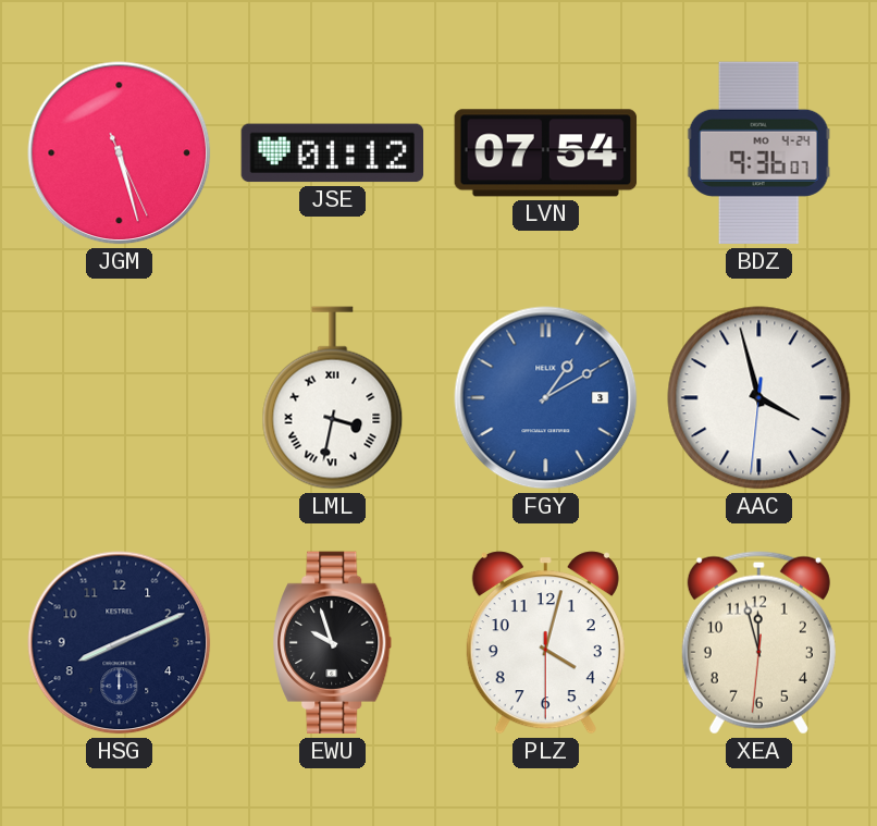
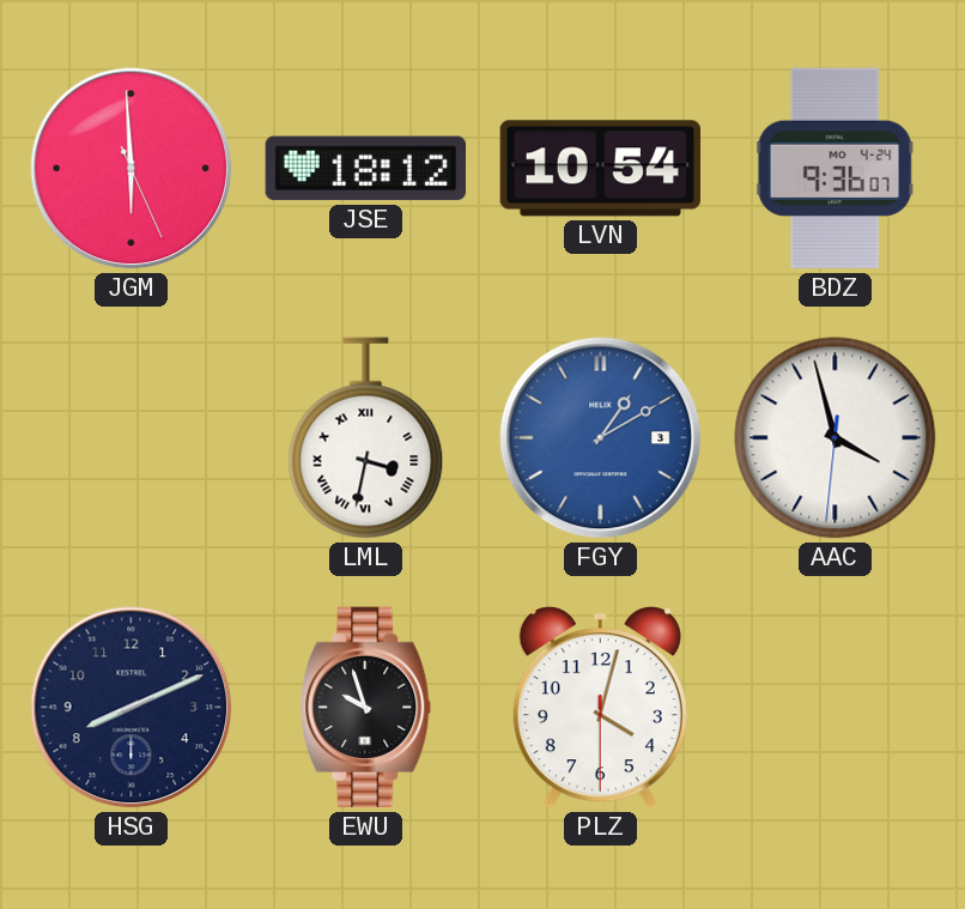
JGM: 5:27 -> 5:59
JSE: 01:12 -> 18:12
LVN: 07:54 -> 10:54
XEA: 11:57 -> none
